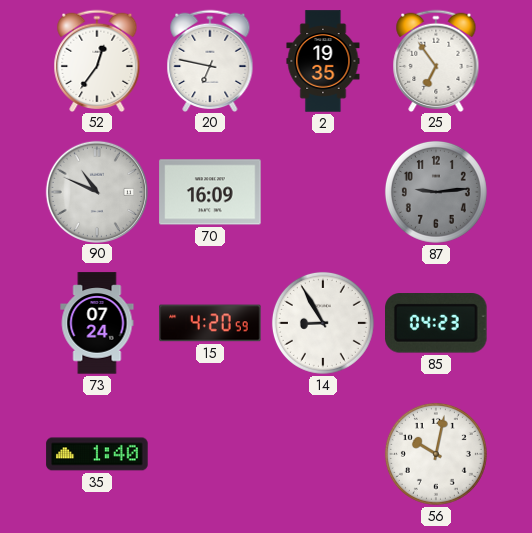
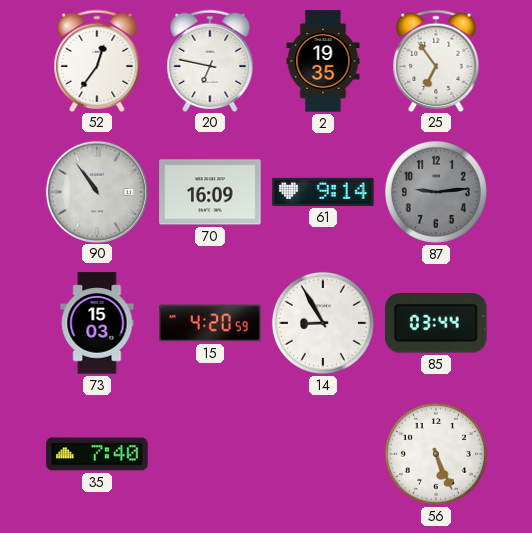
90: 10:49 -> 10:54
61: none -> 9:14
73: 07:24 -> 15:03
85: 04:23 -> 03:44
35: 1:40 -> 7:40
56: 10:02 -> 5:26
